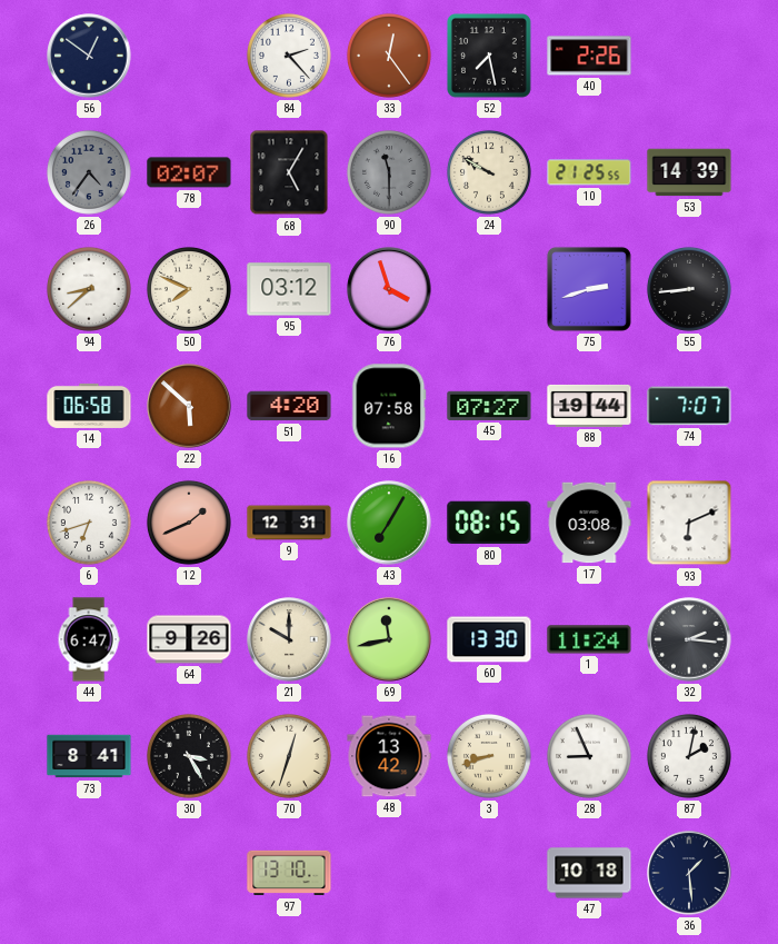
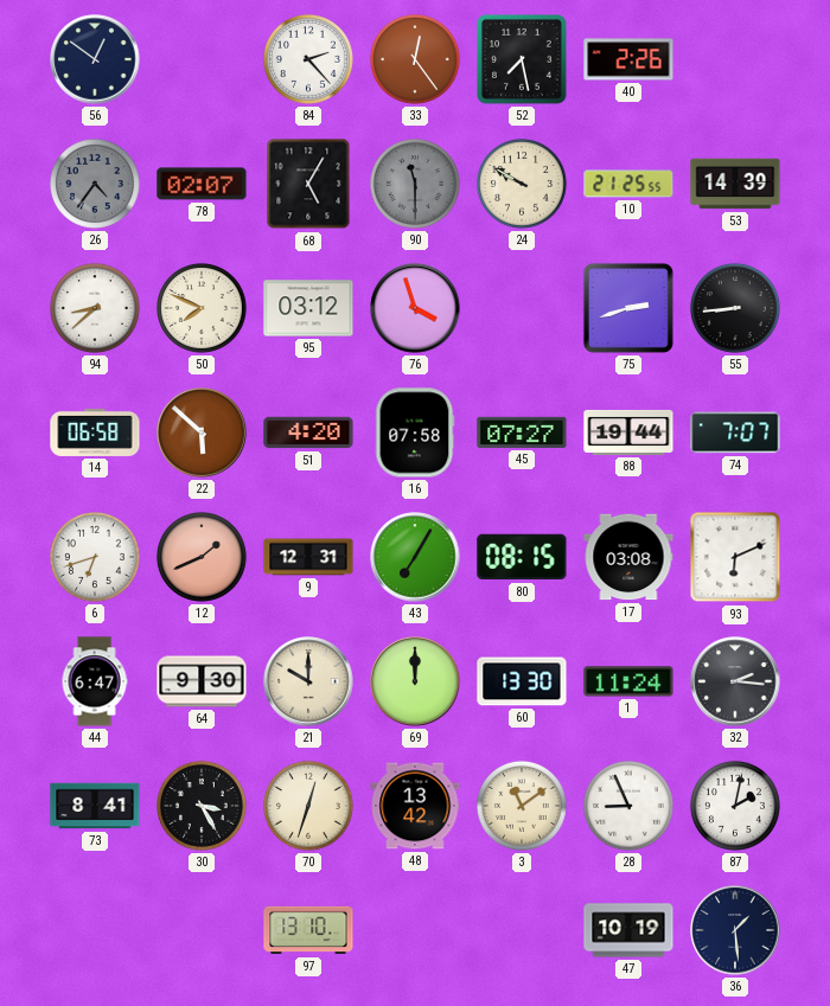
64: 9:26 -> 9:30
69: 11:43 -> 12:00
3: 8:42 -> 11:09
47: 10:18 -> 10:19
